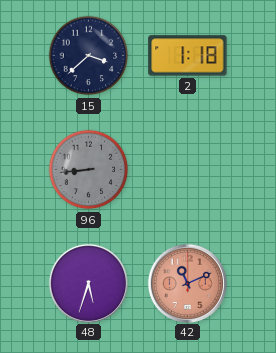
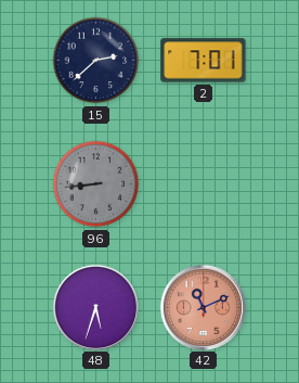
15: 3:38 -> 2:38
2: 1:18 -> 7:01
